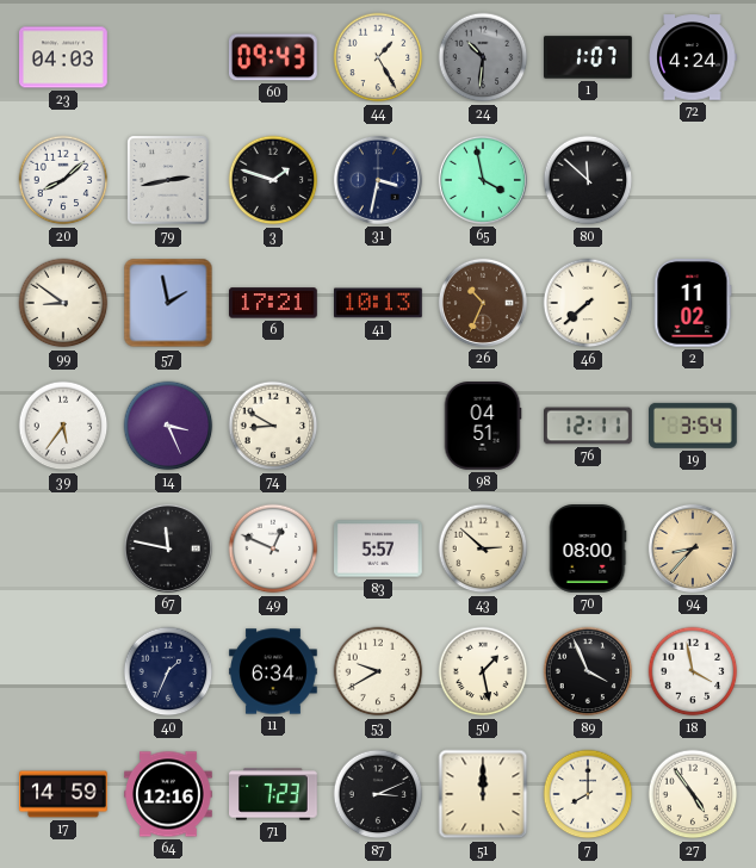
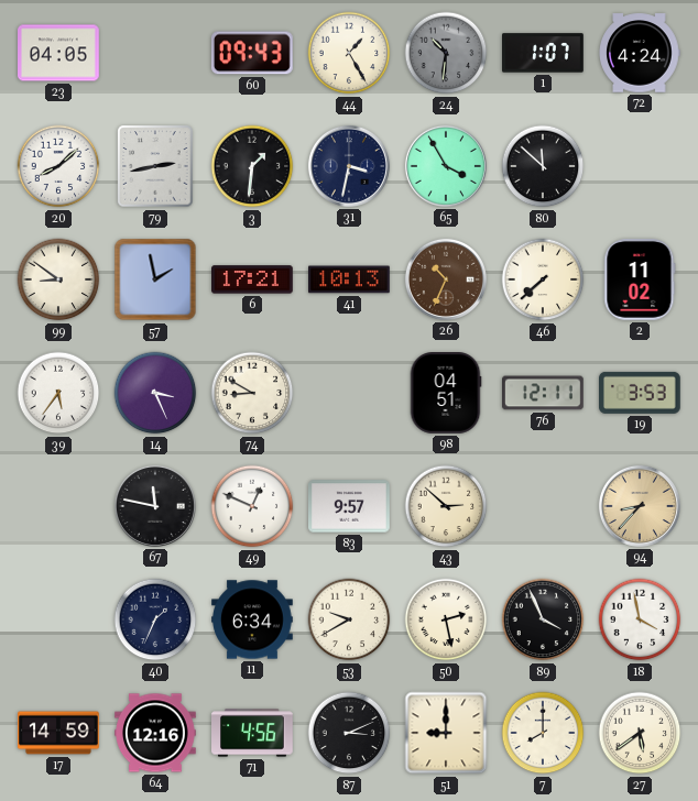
23: 04:03 -> 04:05
3: 1:48 -> 1:31
65: 3:58 -> 3:55
19: 3:54 -> 3:53
83: 5:57 -> 9:57
70: 08:00 -> none
50: 1:28 -> 2:28
71: 7:23 -> 4:56
51: 12:00 -> 9:00
27: 4:54 -> 5:39
